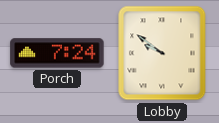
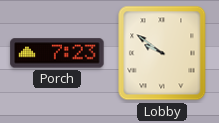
Porch: 7:24 -> 7:23
